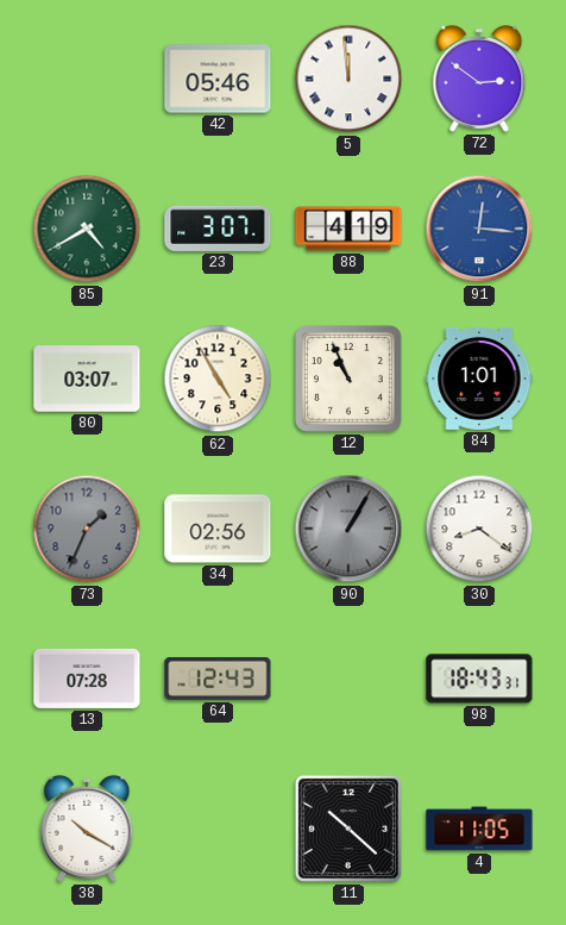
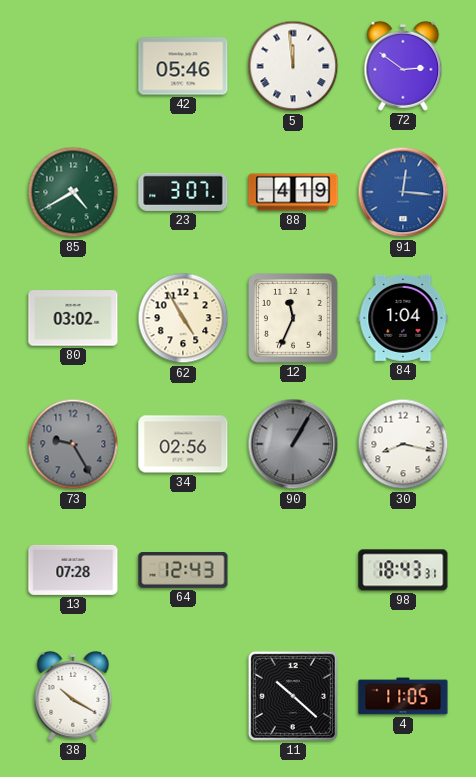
80: 03:07 -> 03:02
12: 10:56 -> 11:34
84: 1:01 -> 1:04
73: 1:34 -> 9:25
30: 8:21 -> 8:17
